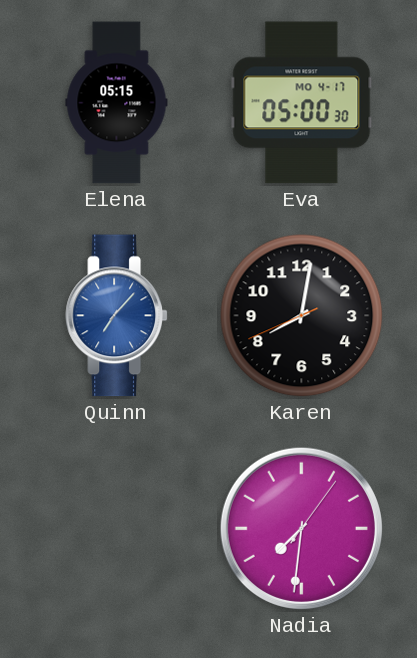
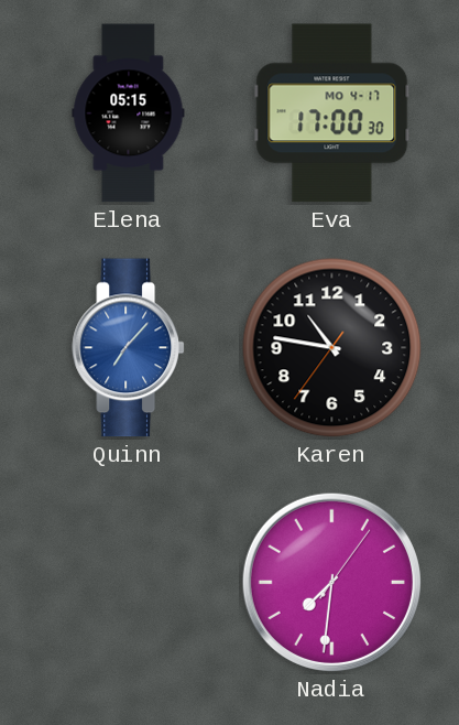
Eva: 05:00 -> 17:00
Karen: 8:01 -> 10:46
